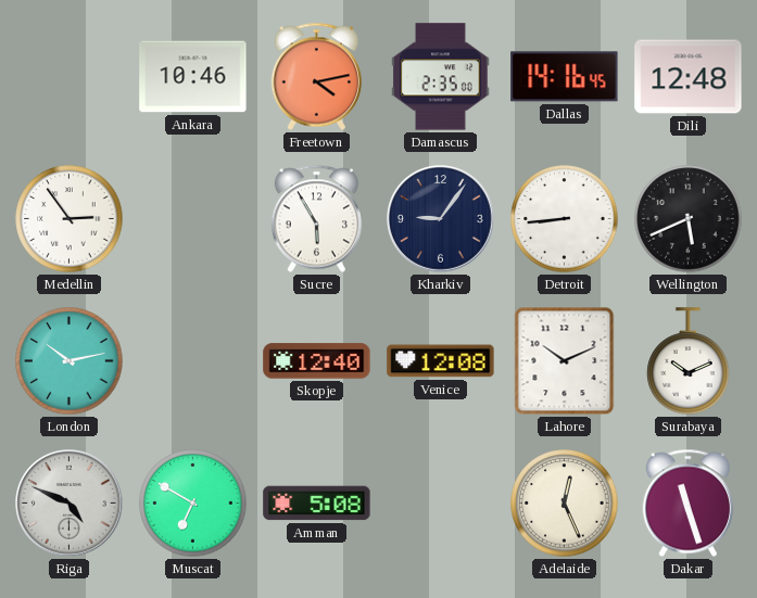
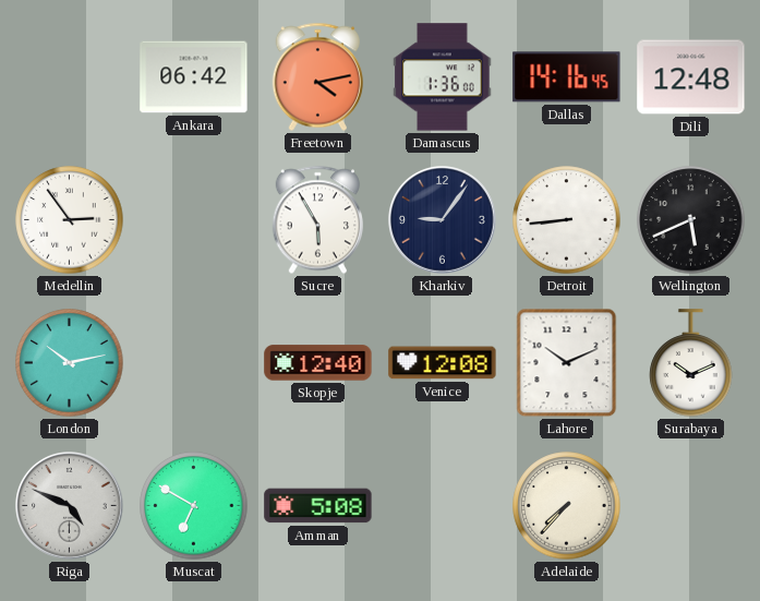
Ankara: 10:46 -> 06:42
Damascus: 2:35 -> 1:36
Adelaide: 12:26 -> 7:37
Dakar: 11:27 -> none
